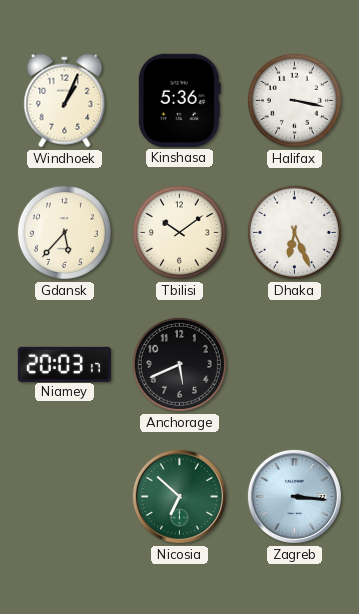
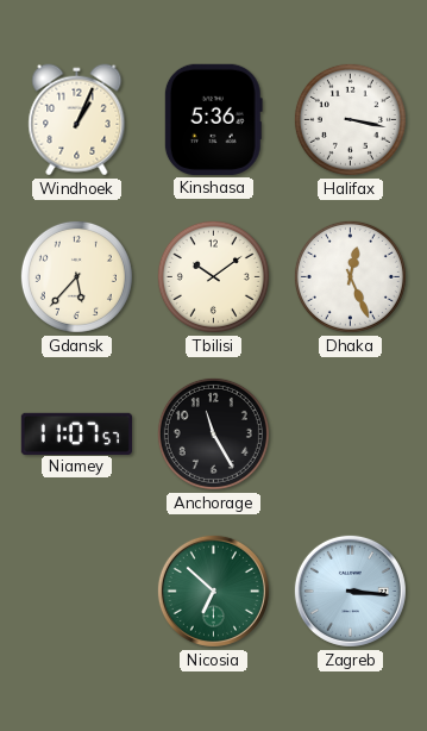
Dhaka: 6:26 -> 12:26
Niamey: 20:03 -> 11:07
Anchorage: 5:41 -> 11:25
